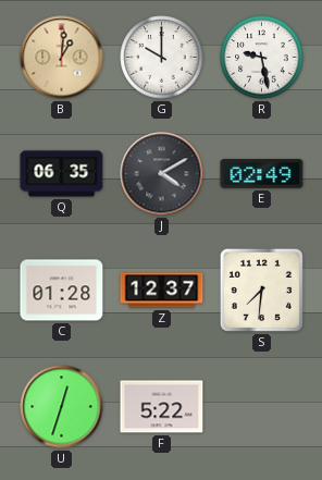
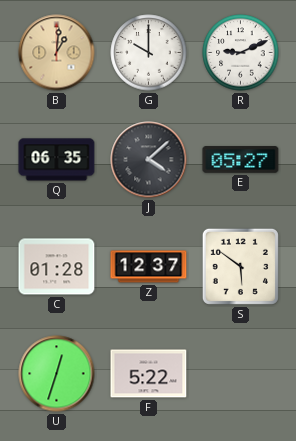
R: 9:28 -> 9:11
J: 4:10 -> 4:08
E: 02:49 -> 05:27
S: 7:31 -> 5:51
